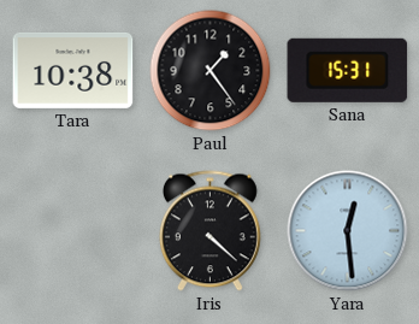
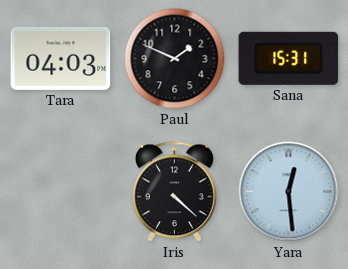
Tara: 10:38 -> 04:03
Paul: 1:24 -> 1:49
